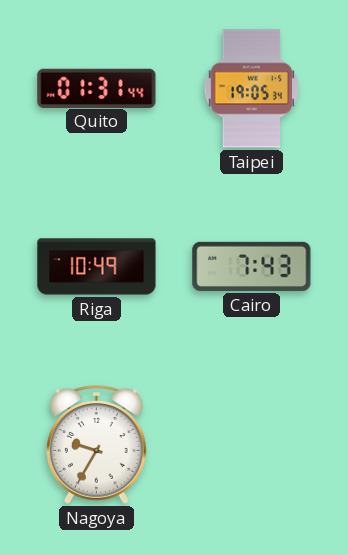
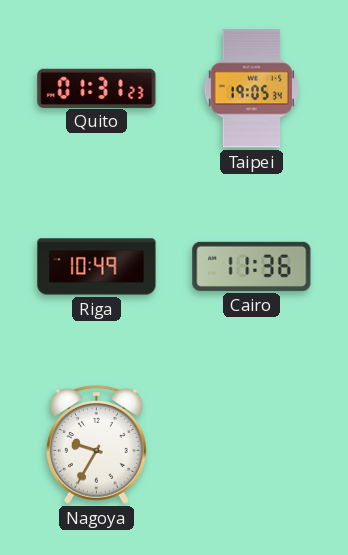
Quito: 01:31:44 -> 01:31:23
Cairo: 7:43 -> 11:36
